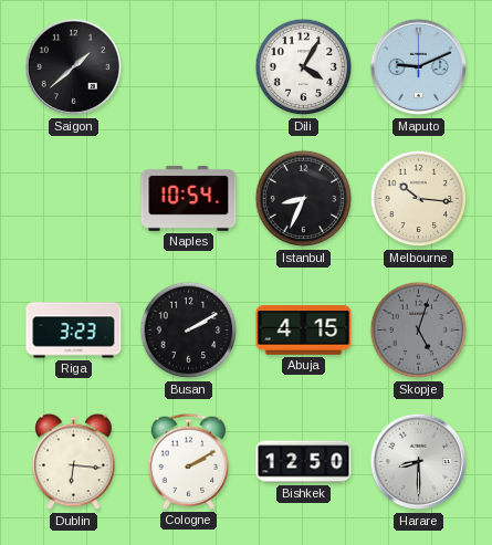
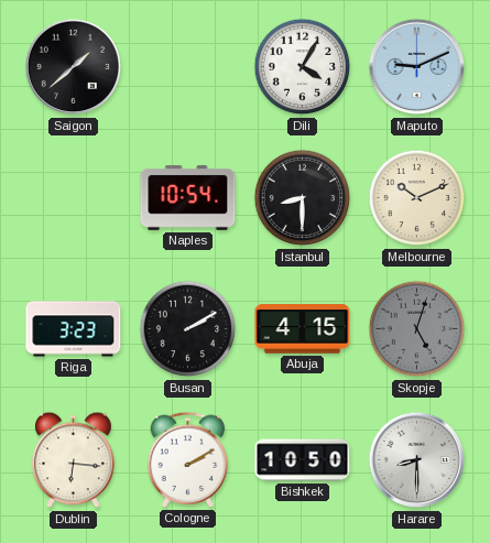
Istanbul: 8:34 -> 8:30
Melbourne: 10:16 -> 10:11
Bishkek: 12:50 -> 10:50
